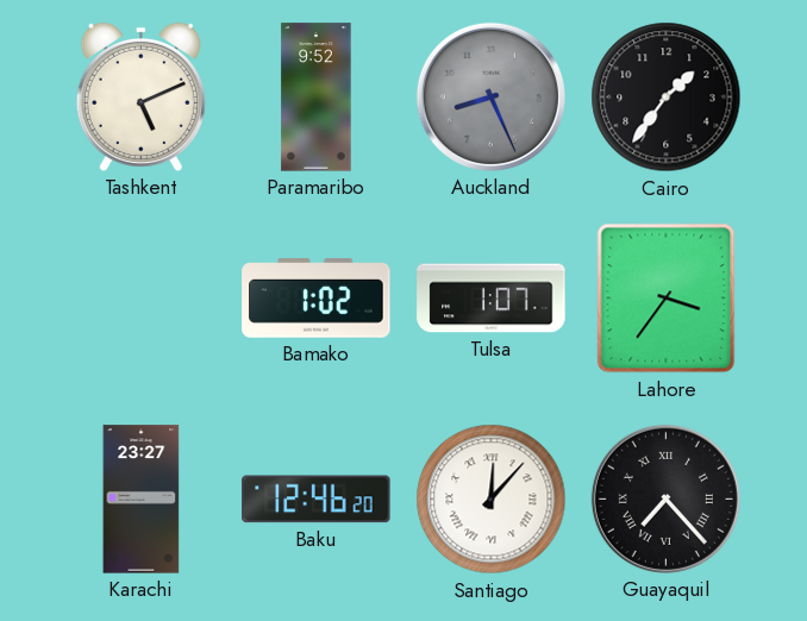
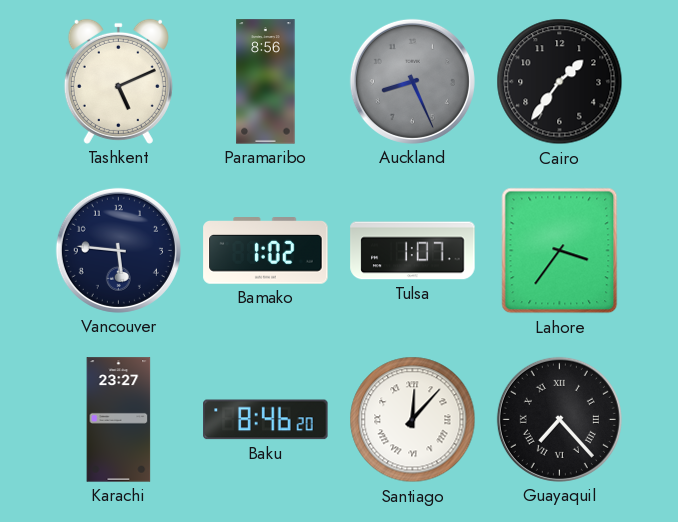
Paramaribo: 9:52 -> 8:56
Vancouver: none -> 5:46
Baku: 12:46 -> 8:46
